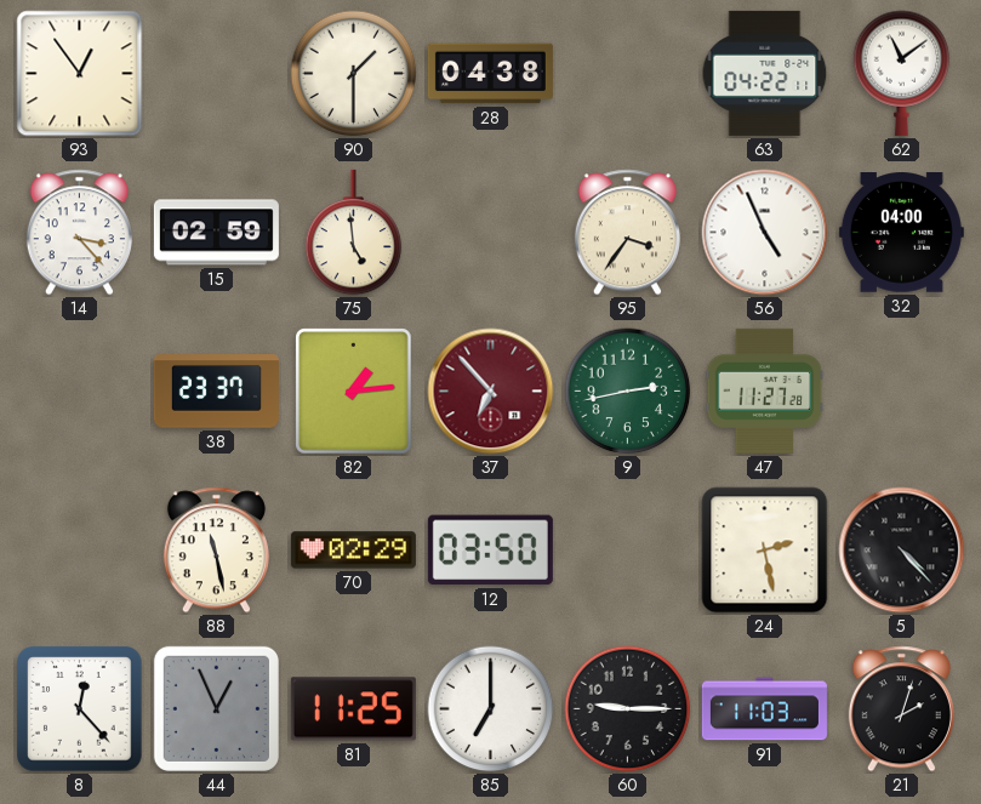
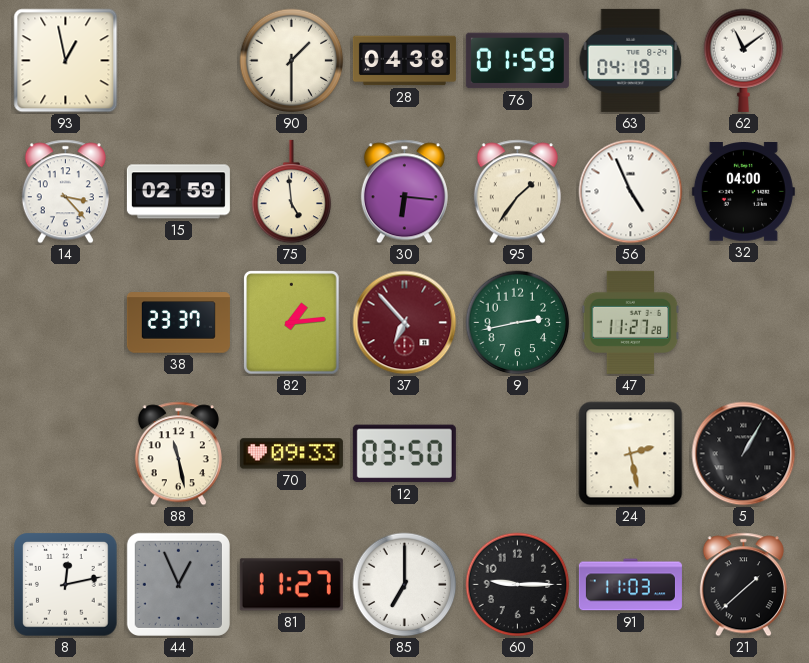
93: 12:54 -> 12:58
76: none -> 01:59
63: 04:22 -> 04:19
30: none -> 6:16
95: 3:36 -> 1:36
70: 02:29 -> 09:33
5: 4:23 -> 1:05
8: 12:23 -> 12:13
81: 11:25 -> 11:27
21: 2:03 -> 1:38
